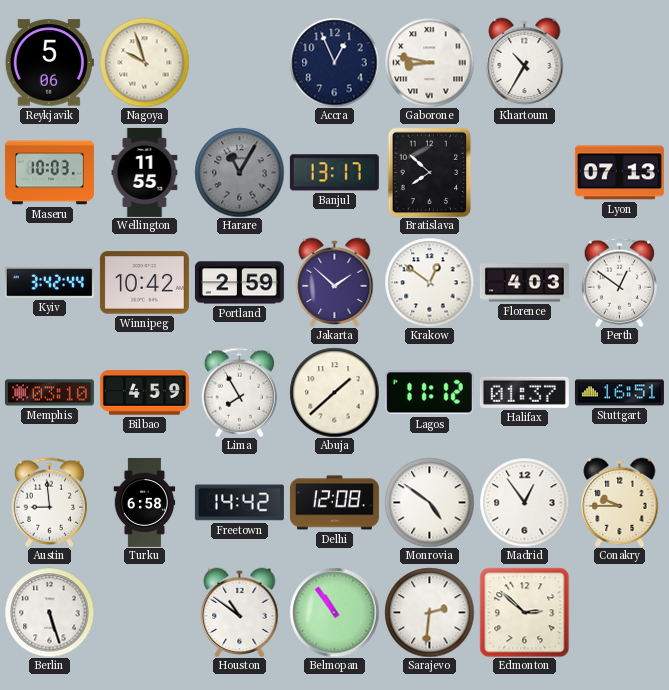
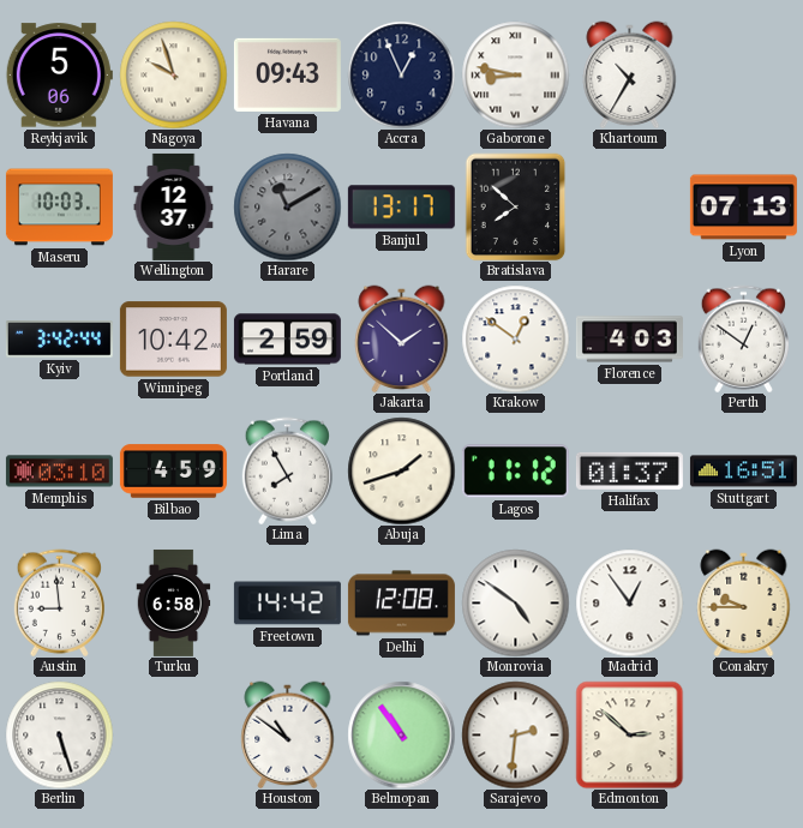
Havana: none -> 09:43
Wellington: 11:55 -> 12:37
Harare: 11:05 -> 11:10
Abuja: 1:38 -> 1:42
